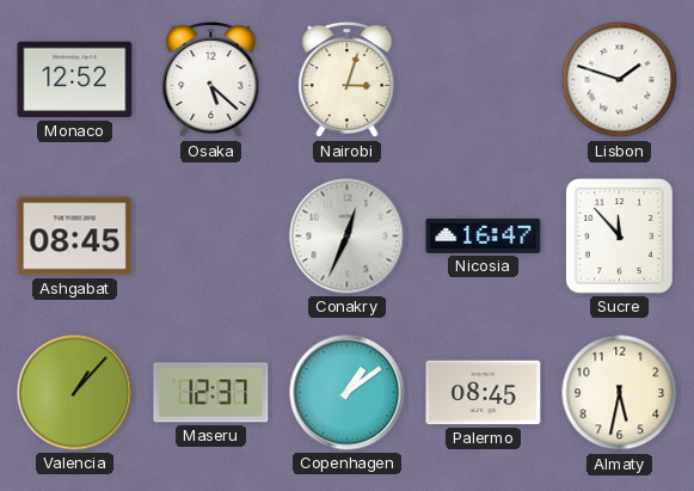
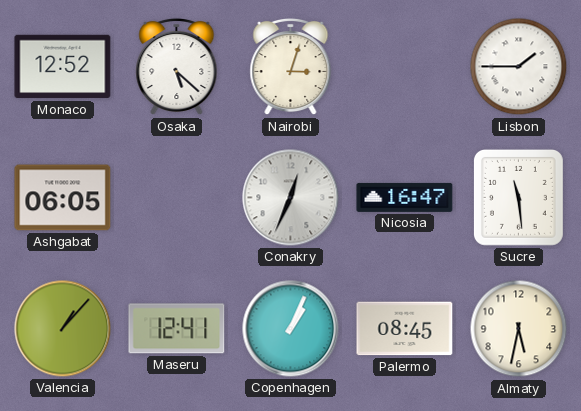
Lisbon: 1:48 -> 1:45
Ashgabat: 08:45 -> 06:05
Sucre: 11:53 -> 11:29
Maseru: 12:37 -> 12:41
Copenhagen: 1:09 -> 1:04
